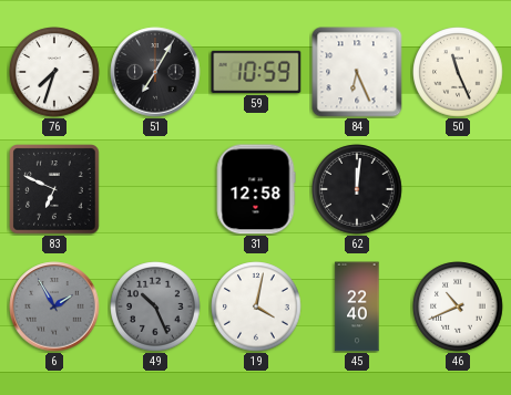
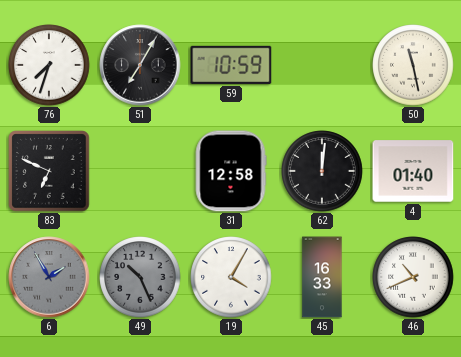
84: 6:26 -> none
50: 11:26 -> 11:28
4: none -> 01:40
19: 4:02 -> 4:05
45: 22:40 -> 16:33
